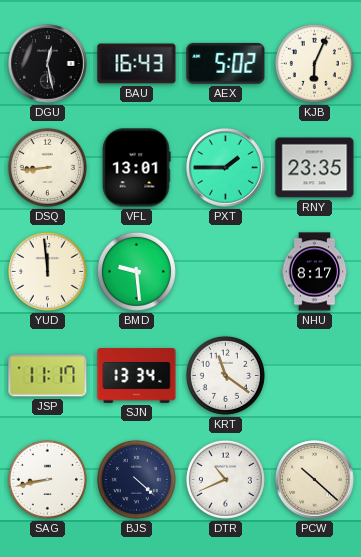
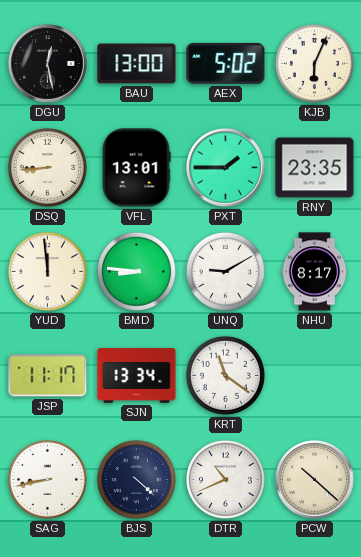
BAU: 16:43 -> 13:00
BMD: 9:29 -> 8:46
UNQ: none -> 9:10
